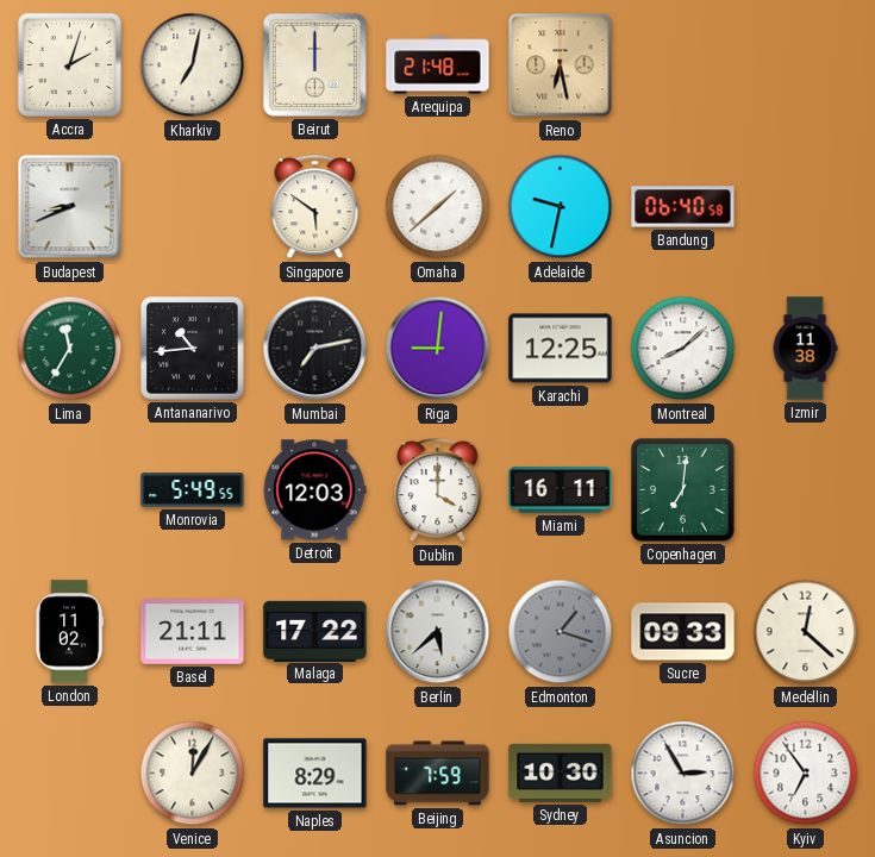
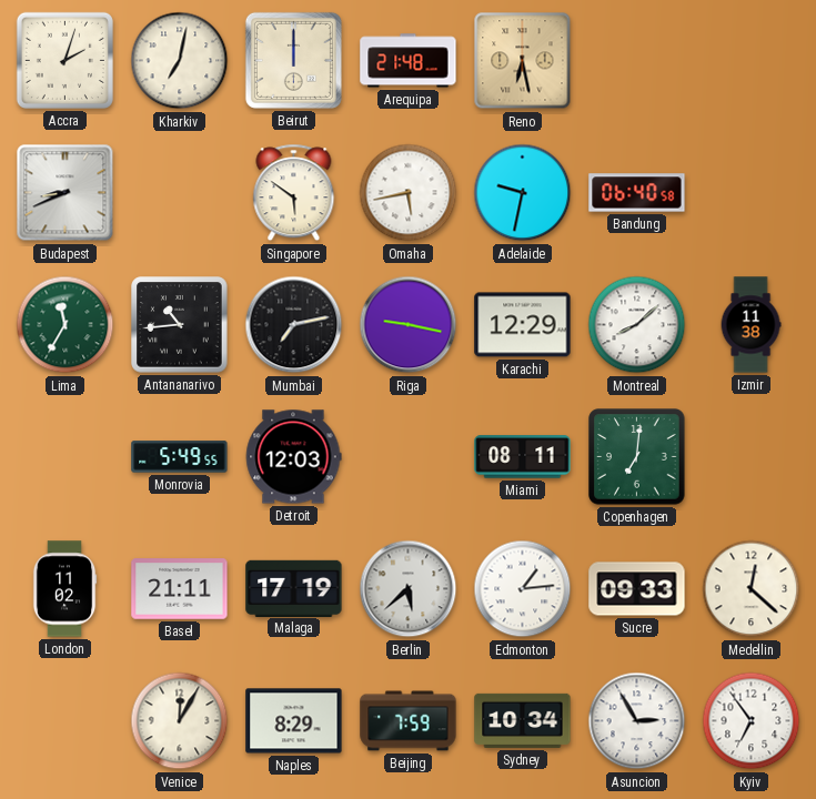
Omaha: 1:38 -> 5:43
Riga: 9:01 -> 9:17
Karachi: 12:25 -> 12:29
Dublin: 4:00 -> none
Miami: 16:11 -> 08:11
Malaga: 17:22 -> 17:19
Edmonton: 1:18 -> 1:14
Edmonton dial: grey -> white
Sydney: 10:30 -> 10:34
